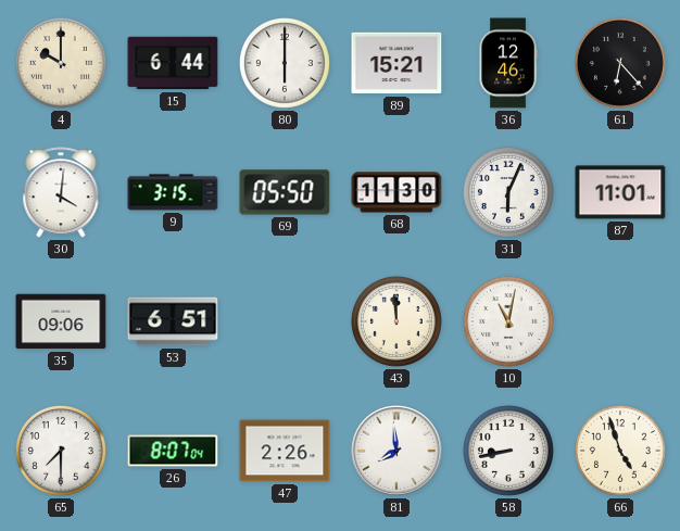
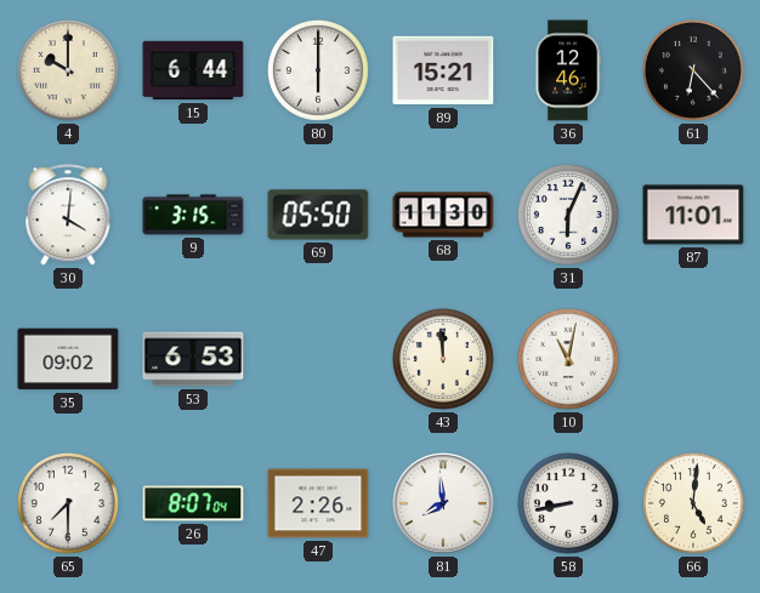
35: 09:06 -> 09:02
53: 6:51 -> 6:53
66: 4:57 -> 5:01
